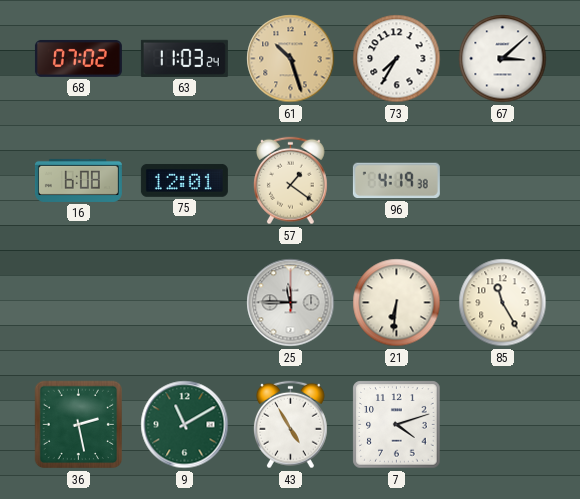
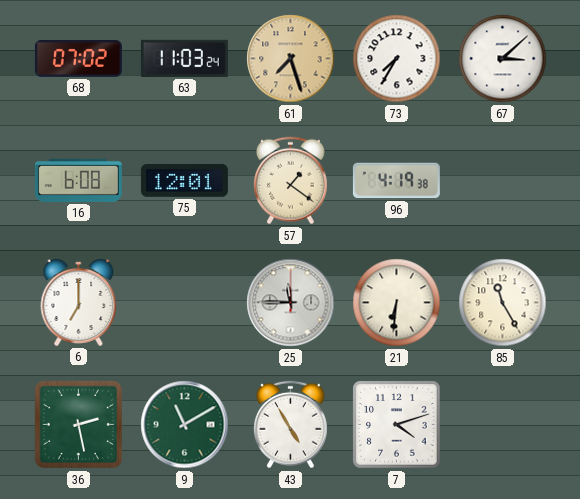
61: 10:27 -> 7:27
6: none -> 7:00
